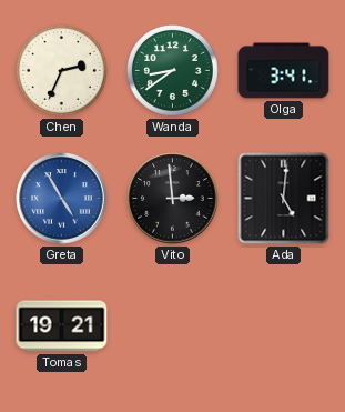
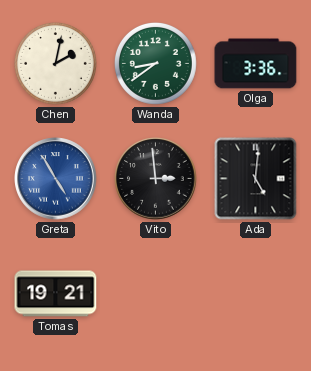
Chen: 2:34 -> 2:02
Olga: 3:41 -> 3:36
